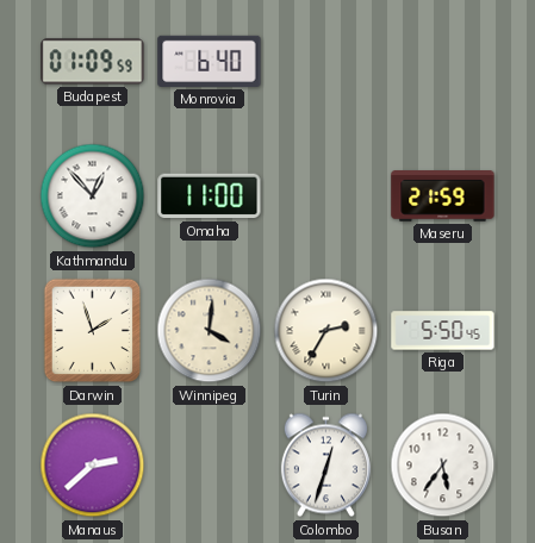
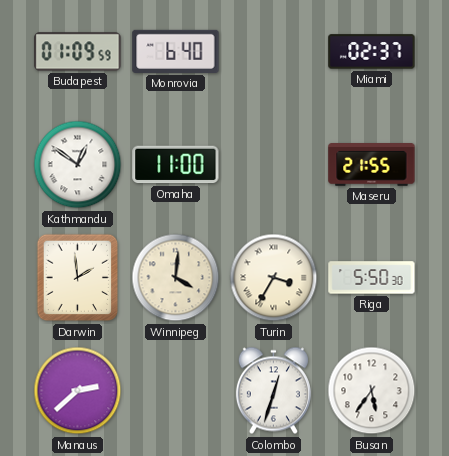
Miami: none -> 02:37
Kathmandu: 12:53 -> 12:51
Maseru: 21:59 -> 21:55
Darwin: 1:57 -> 1:59
Turin: 2:35 -> 3:35
Riga: 5:50:45 -> 5:50:30
